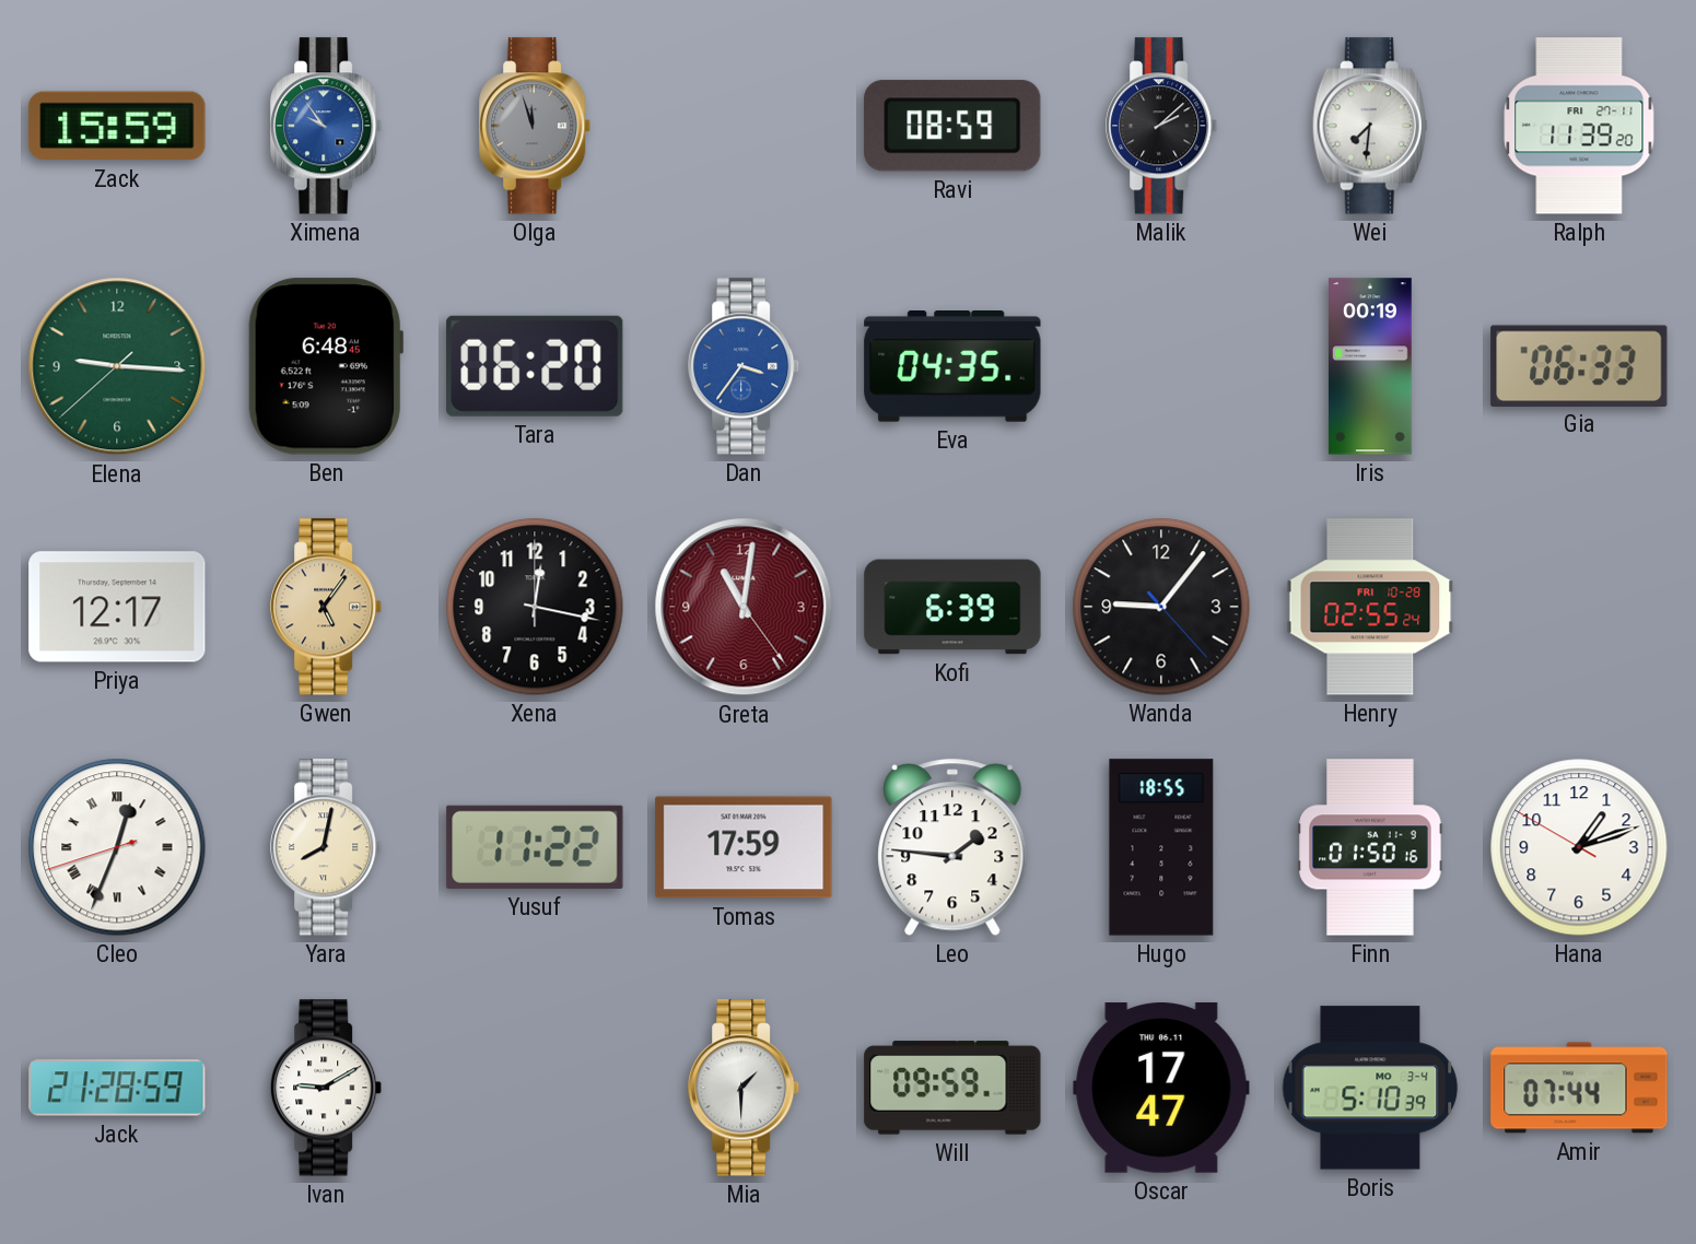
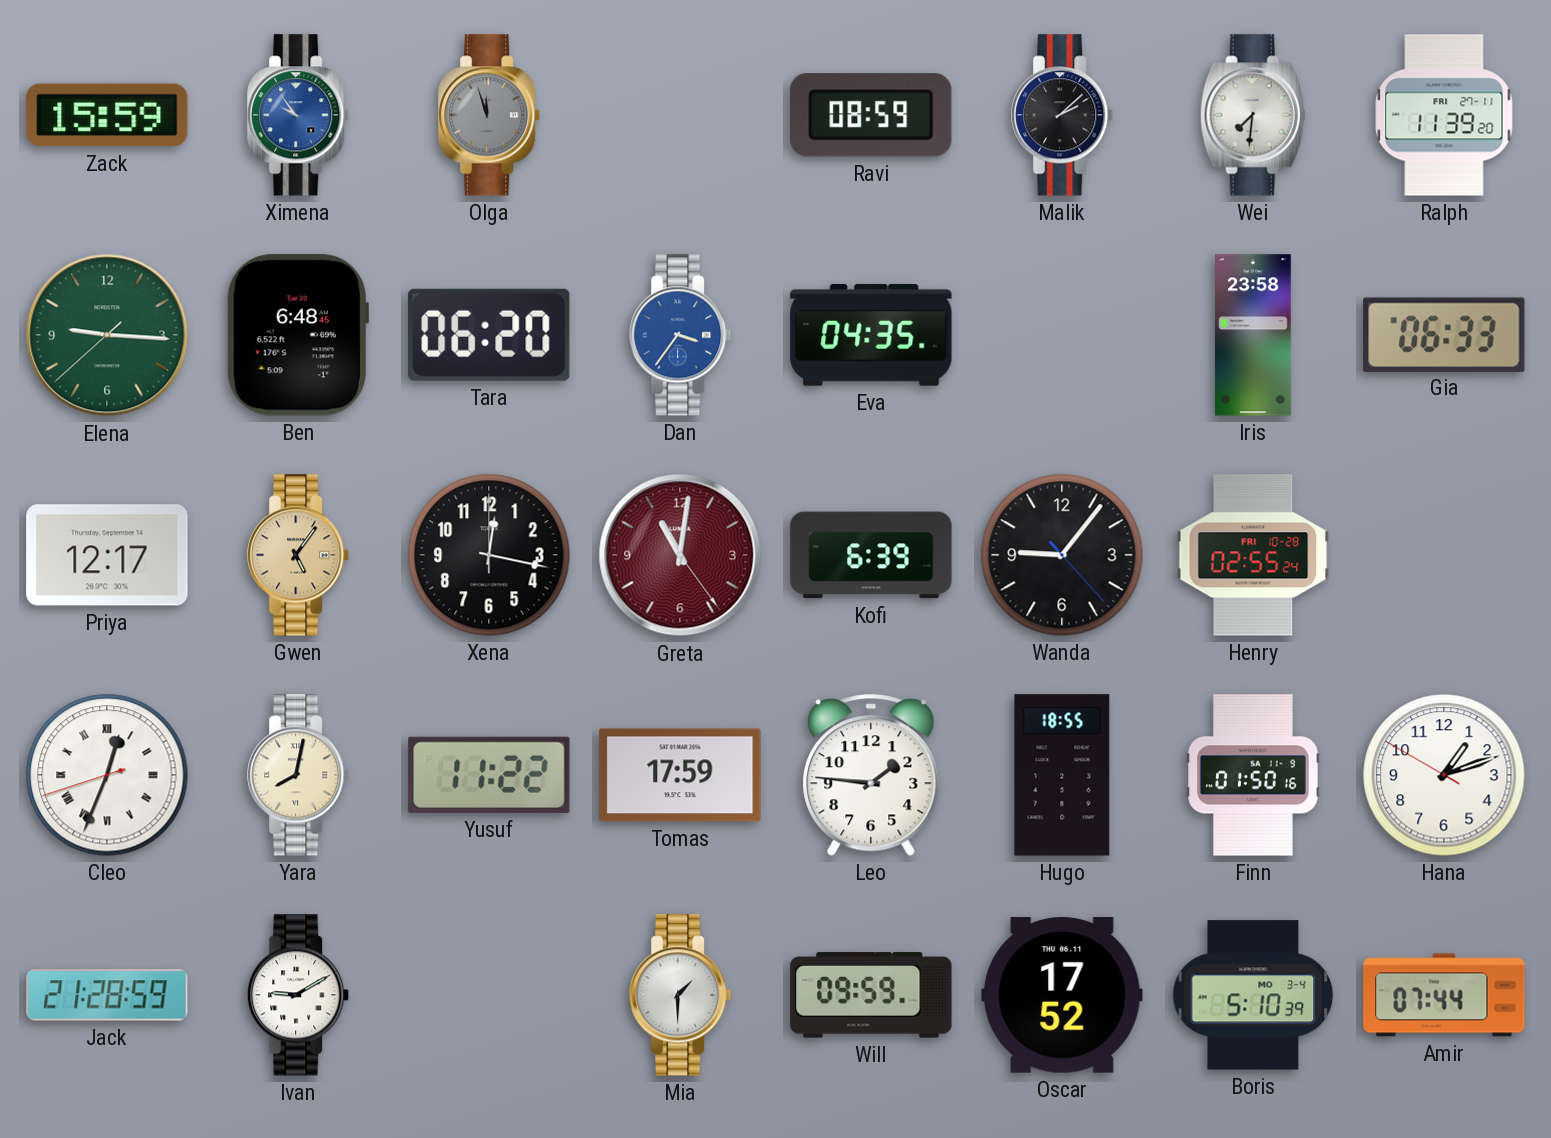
Iris: 00:19 -> 23:58
Oscar: 17:47 -> 17:52
